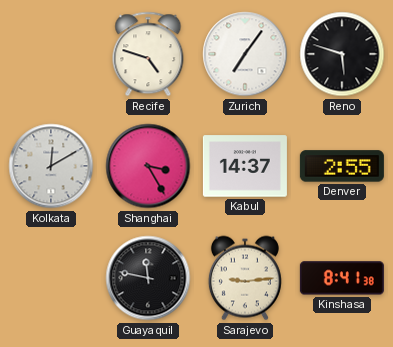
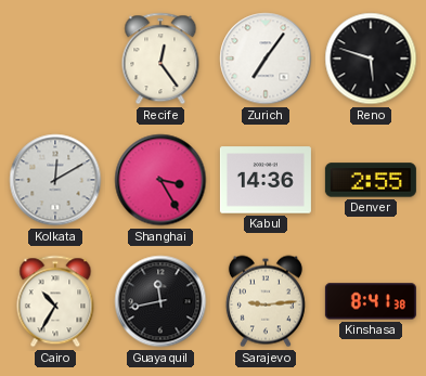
Recife: 4:48 -> 12:24
Kabul: 14:37 -> 14:36
Cairo: none -> 10:35
Guayaquil: 11:47 -> 11:43
